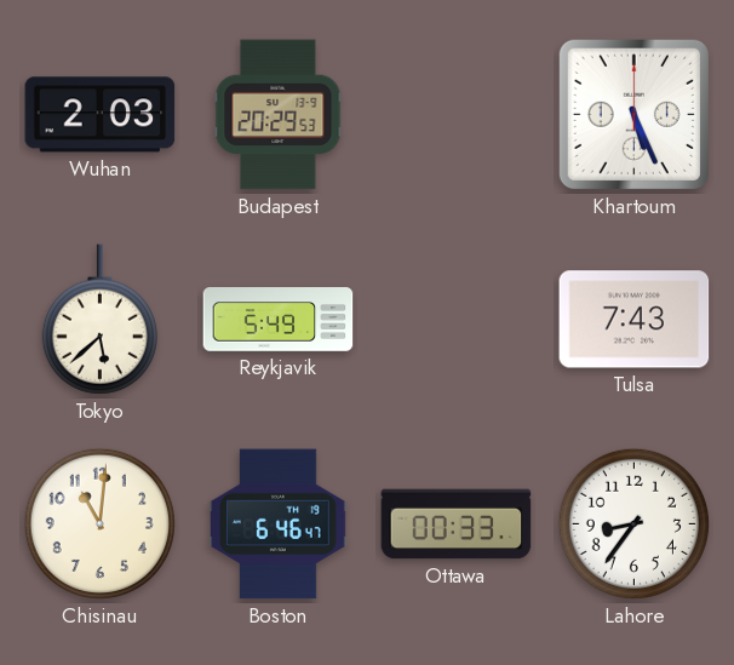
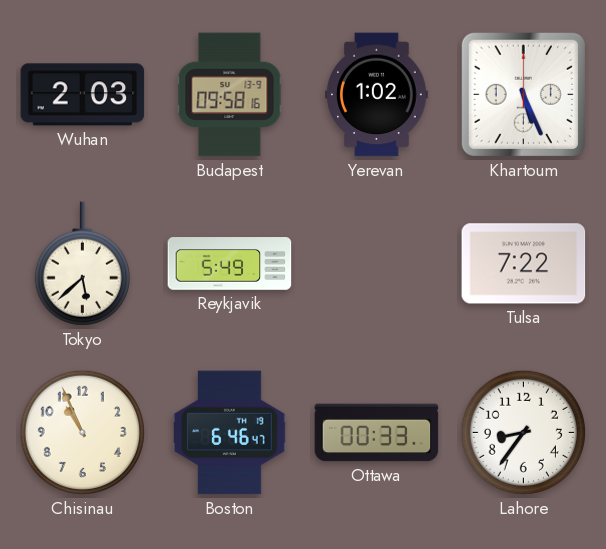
Budapest: 20:29 -> 09:58
Yerevan: none -> 1:02
Tulsa: 7:43 -> 7:22
Chisinau: 11:01 -> 10:56
